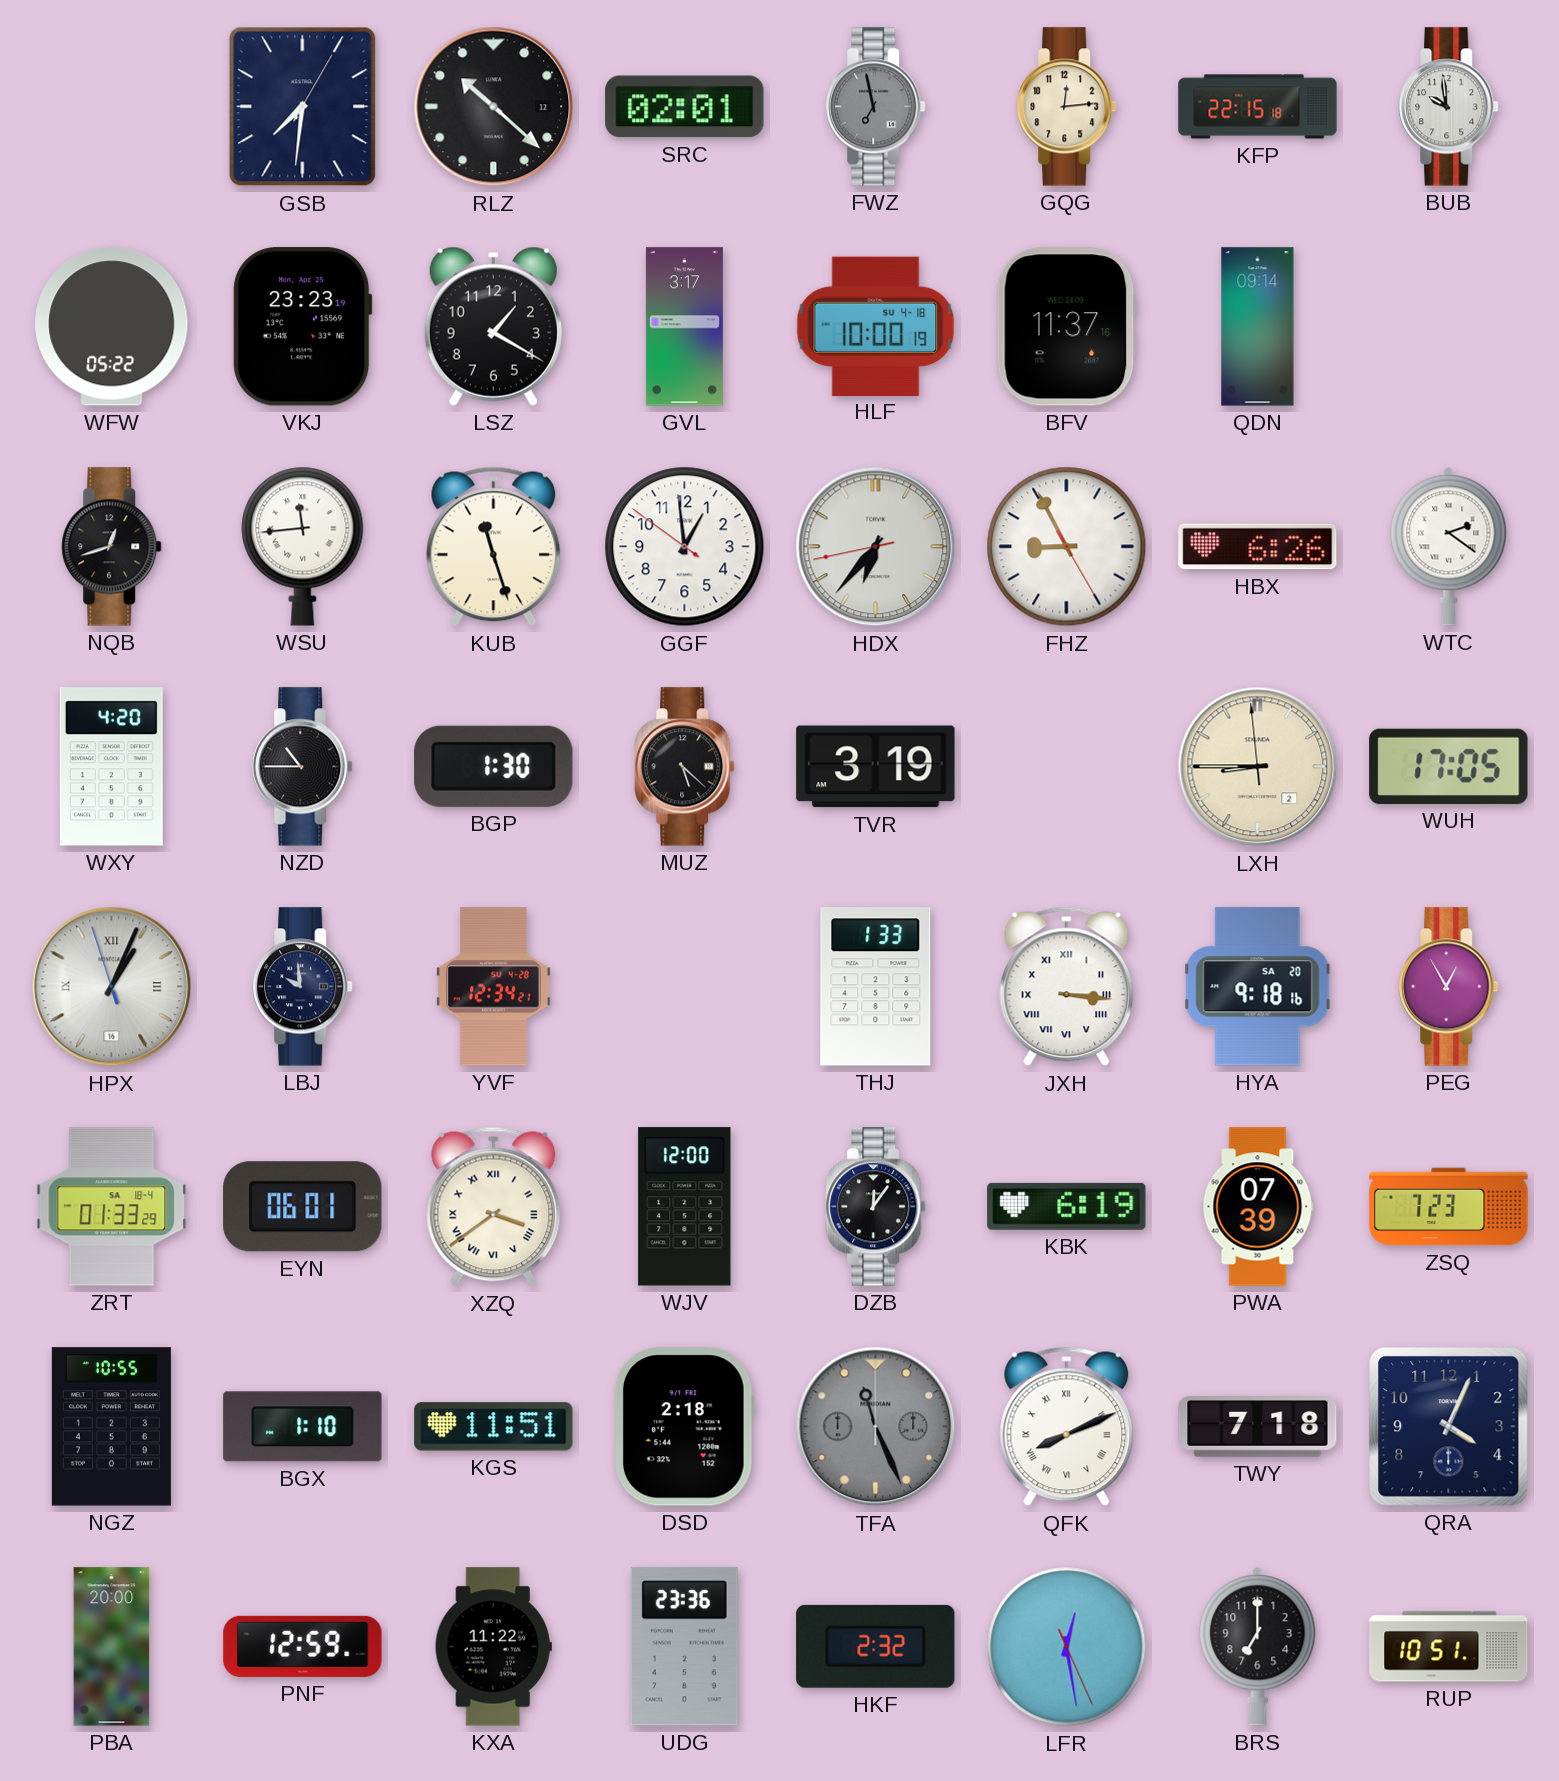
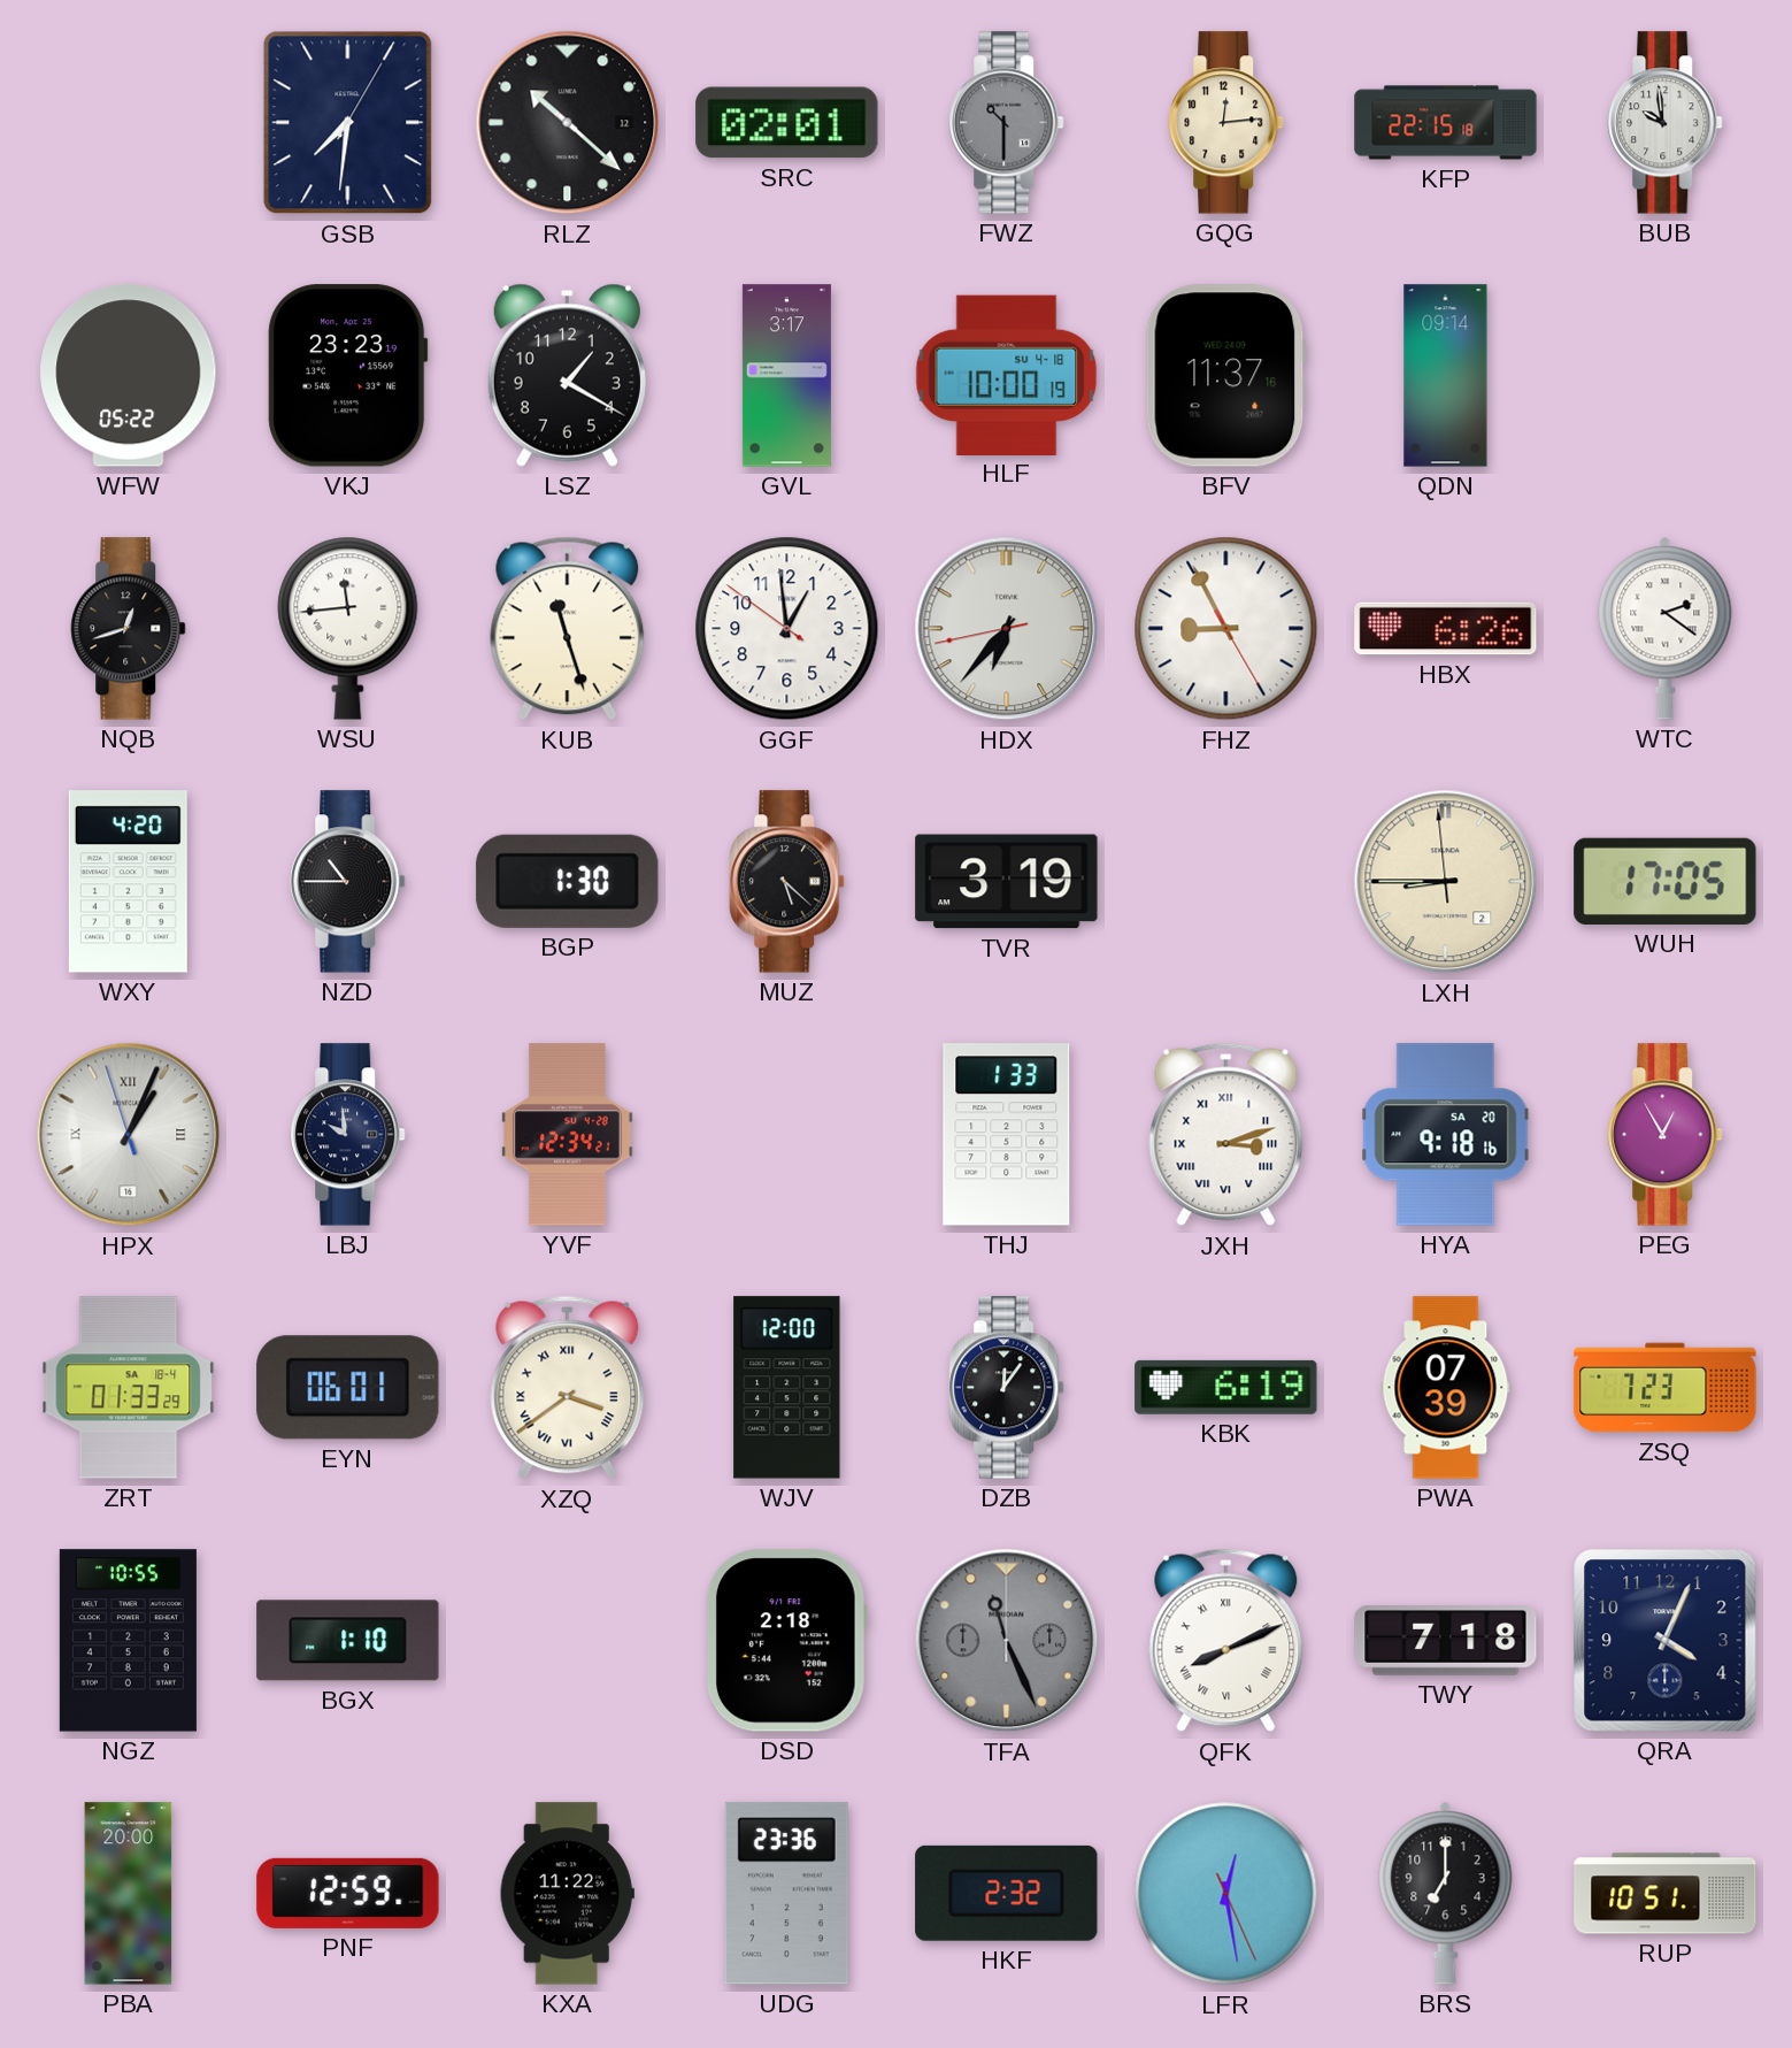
FWZ: 6:58 -> 10:30
JXH: 3:16 -> 3:12
KGS: 11:51 -> none
